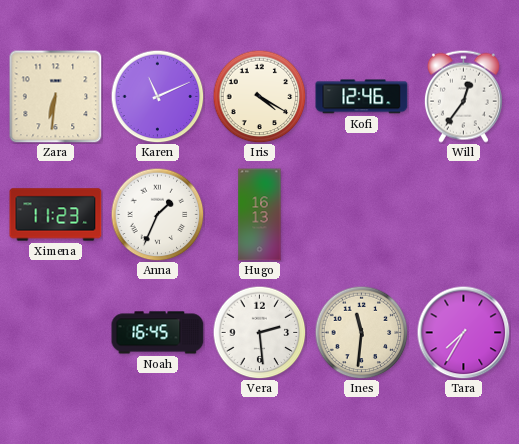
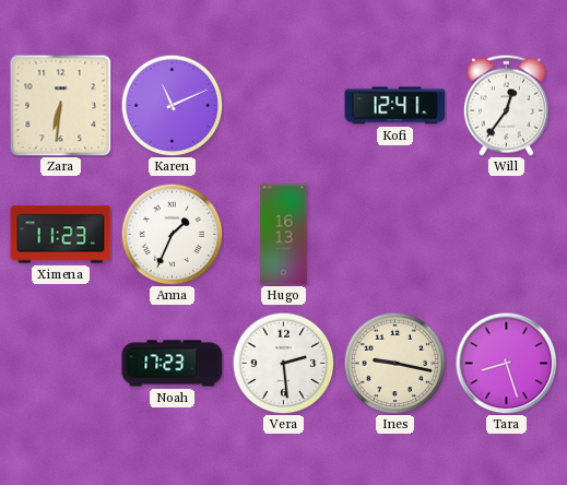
Iris: 4:20 -> none
Kofi: 12:46 -> 12:41
Noah: 16:45 -> 17:23
Ines: 11:31 -> 9:17
Tara: 7:35 -> 8:27
